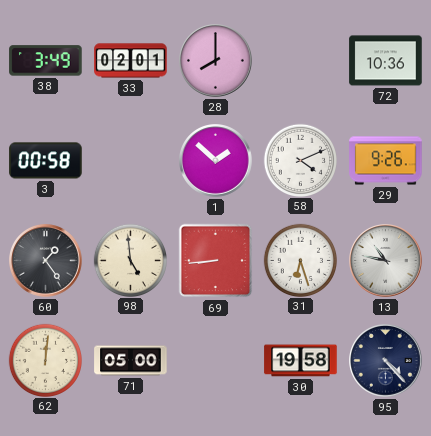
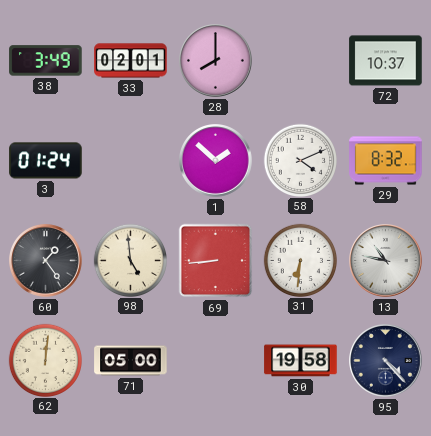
72: 10:36 -> 10:37
3: 00:58 -> 01:24
29: 9:26 -> 8:32
31: 6:27 -> 6:31
